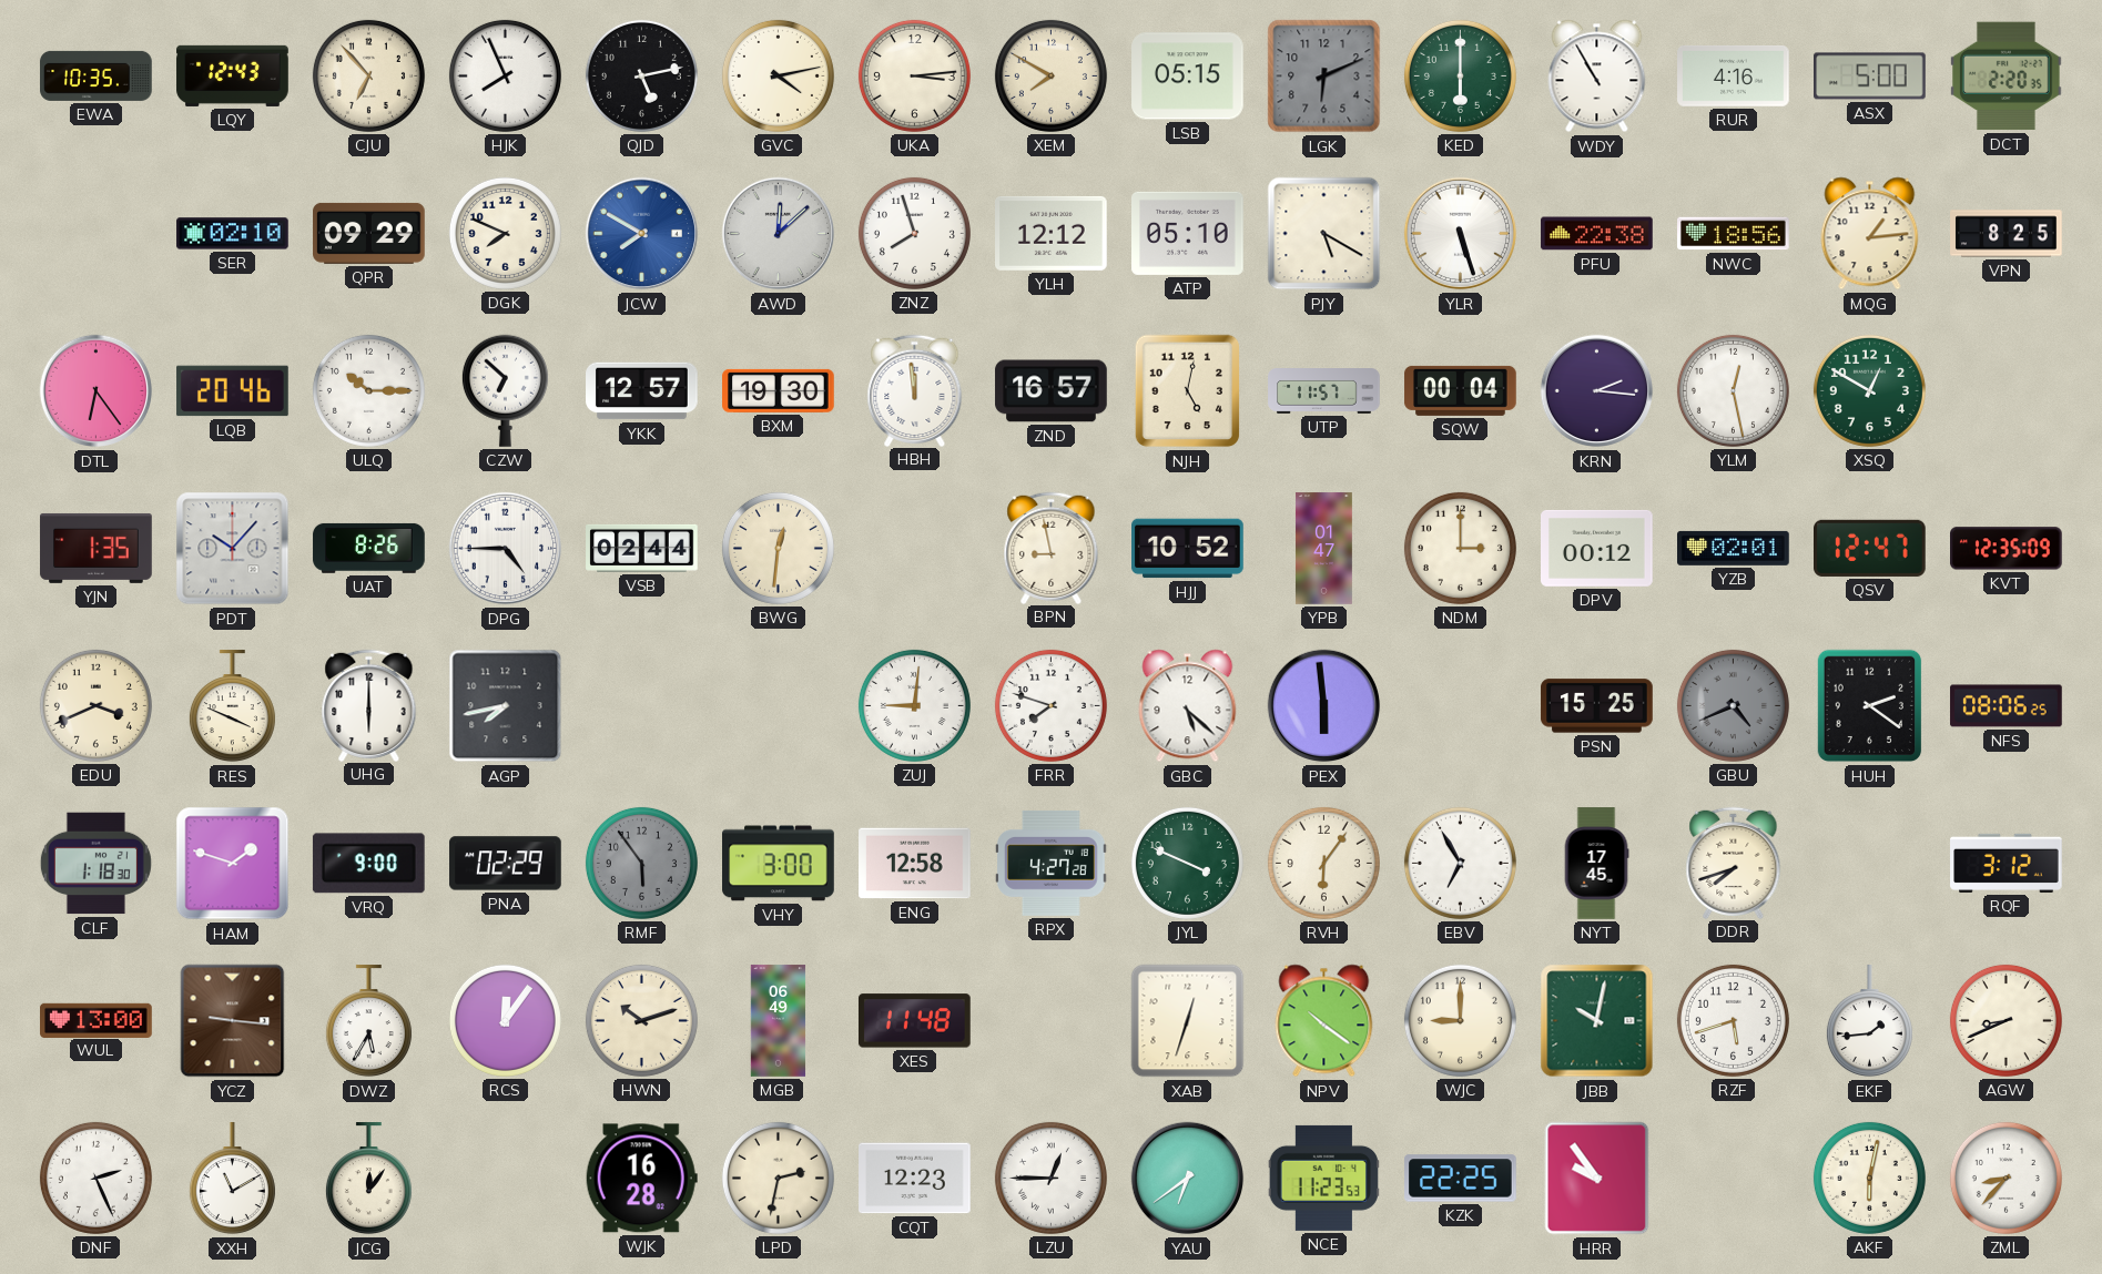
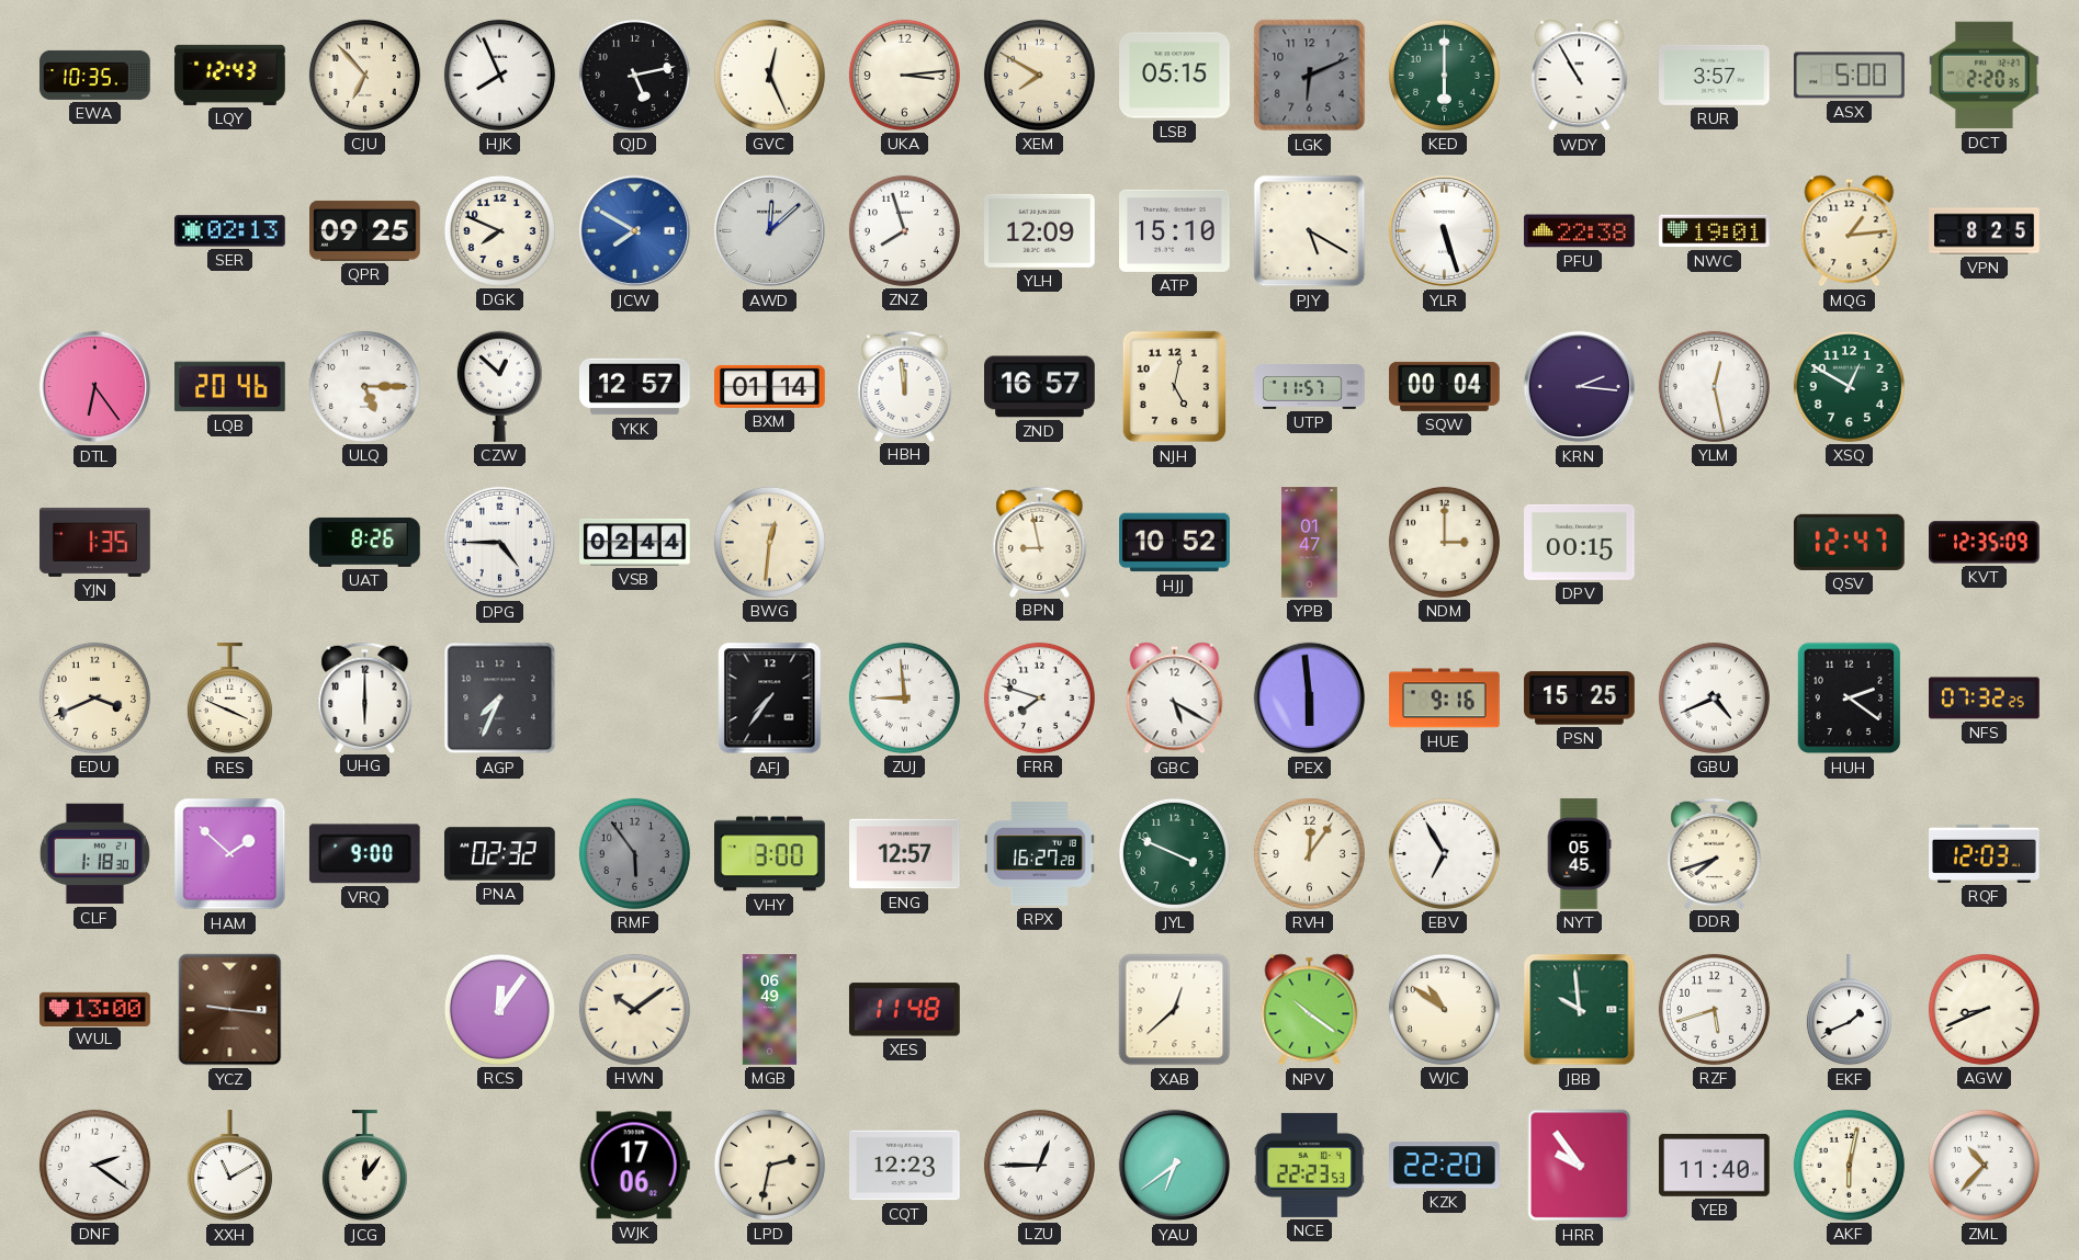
GVC: 4:13 -> 12:26
RUR: 4:16 -> 3:57
SER: 02:10 -> 02:13
QPR: 09:29 -> 09:25
YLH: 12:12 -> 12:09
ATP: 05:10 -> 15:10
NWC: 18:56 -> 19:01
ULQ: 10:15 -> 5:15
CZW: 6:52 -> 12:52
BXM: 19:30 -> 01:14
PDT: 10:07 -> none
DPV: 00:12 -> 00:15
YZB: 02:01 -> none
AGP: 7:43 -> 7:34
AFJ: none -> 7:36
ZUJ: 9:01 -> 8:59
GBC: 5:22 -> 5:20
HUE: none -> 9:16
GBU dial: grey -> white
NFS: 08:06 -> 07:32
HAM: 1:48 -> 1:52
PNA: 02:29 -> 02:32
ENG: 12:58 -> 12:57
RPX: 4:27 -> 16:27
RVH: 6:06 -> 12:06
NYT: 17:45 -> 05:45
RQF: 3:12 -> 12:03
DWZ: 5:35 -> none
HWN: 10:12 -> 10:09
XAB: 12:33 -> 12:38
WJC: 9:00 -> 10:51
JBB: 10:02 -> 9:59
EKF: 1:44 -> 1:41
DNF: 2:26 -> 2:21
WJK: 16:28 -> 17:06
NCE: 11:23 -> 22:23
KZK: 22:25 -> 22:20
YEB: none -> 11:40
ZML: 8:37 -> 10:37
